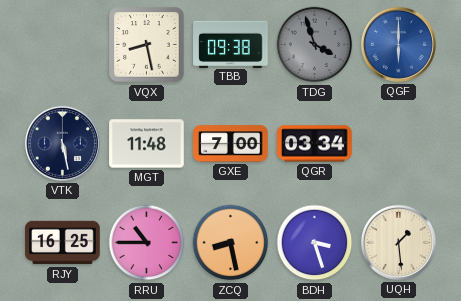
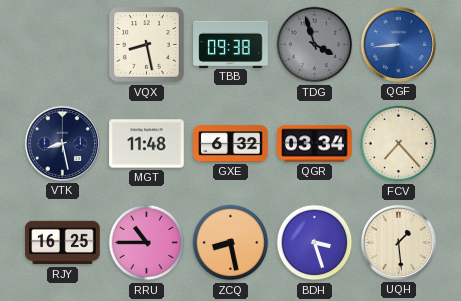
QGF: 6:00 -> 8:44
VTK: 5:28 -> 8:28
GXE: 7:00 -> 6:32
FCV: none -> 7:23
